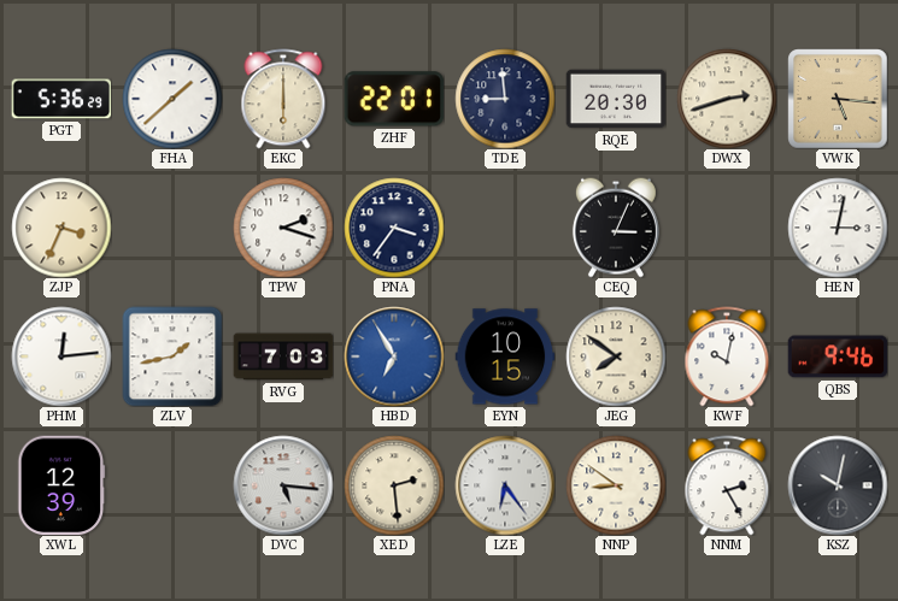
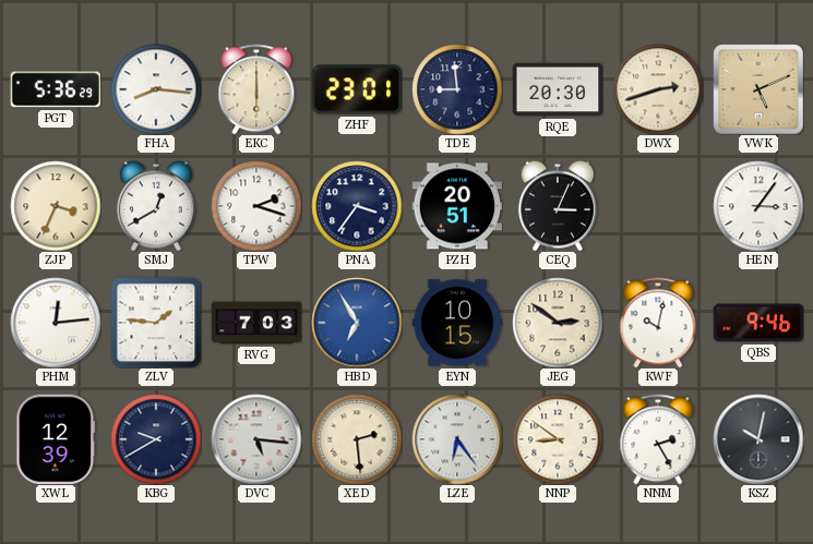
FHA: 1:38 -> 8:16
ZHF: 22:01 -> 23:01
VWK: 5:16 -> 5:11
SMJ: none -> 12:40
PZH: none -> 20:51
HEN: 3:02 -> 3:06
ZLV: 1:43 -> 1:46
JEG: 7:51 -> 2:51
KBG: none -> 9:40
